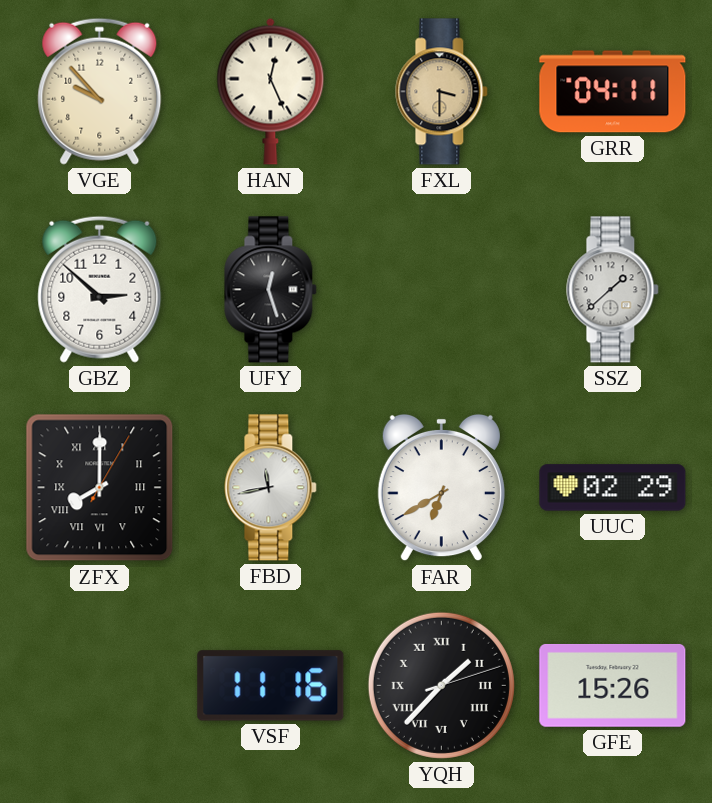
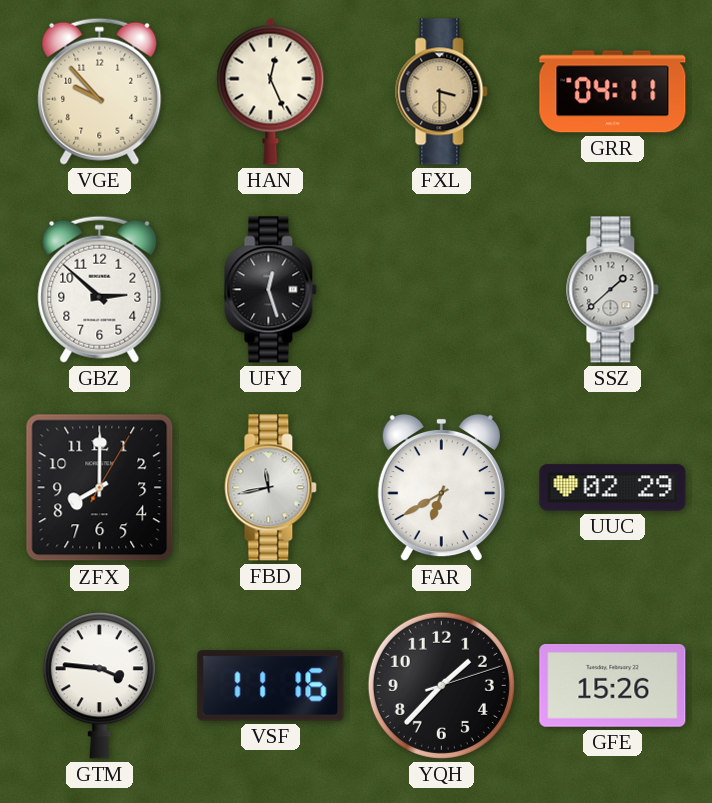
ZFX numerals: Roman -> Arabic
GTM: none -> 3:46
YQH numerals: Roman -> Arabic
